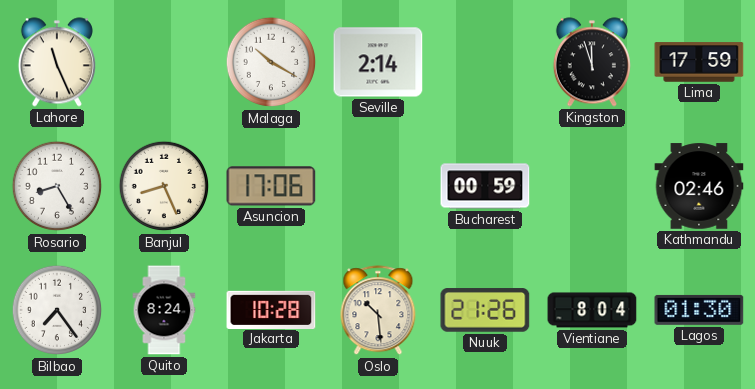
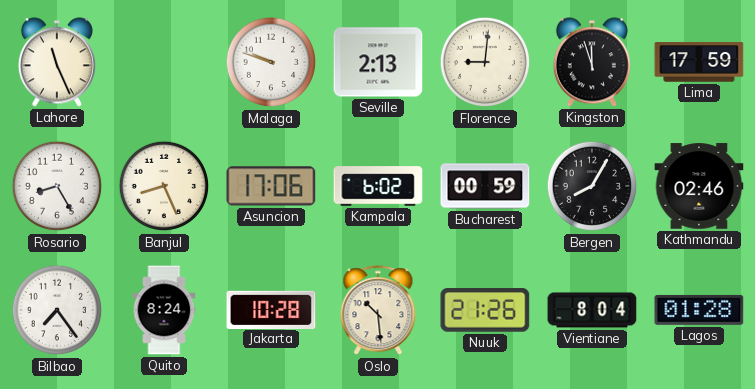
Malaga: 10:20 -> 9:48
Seville: 2:14 -> 2:13
Florence: none -> 9:01
Kampala: none -> 6:02
Bergen: none -> 8:05
Lagos: 01:30 -> 01:28
